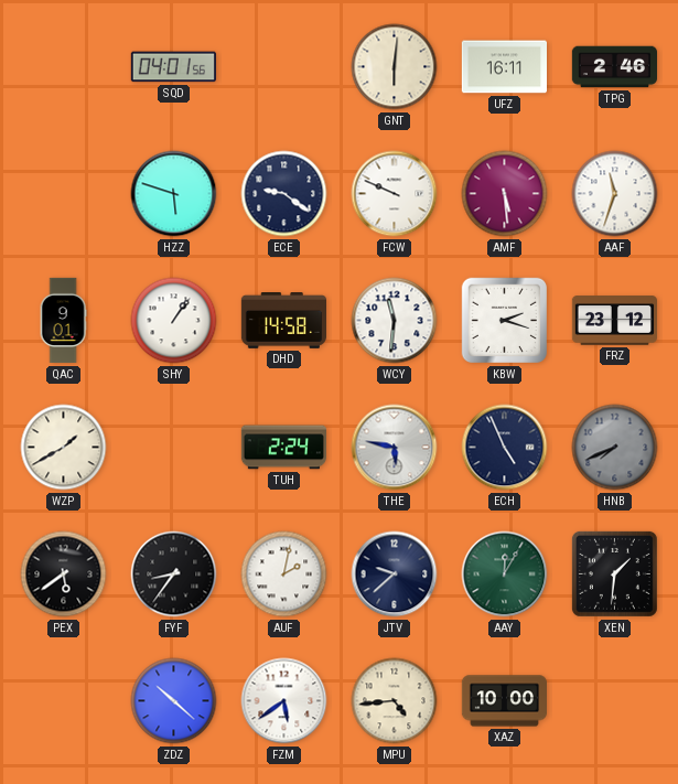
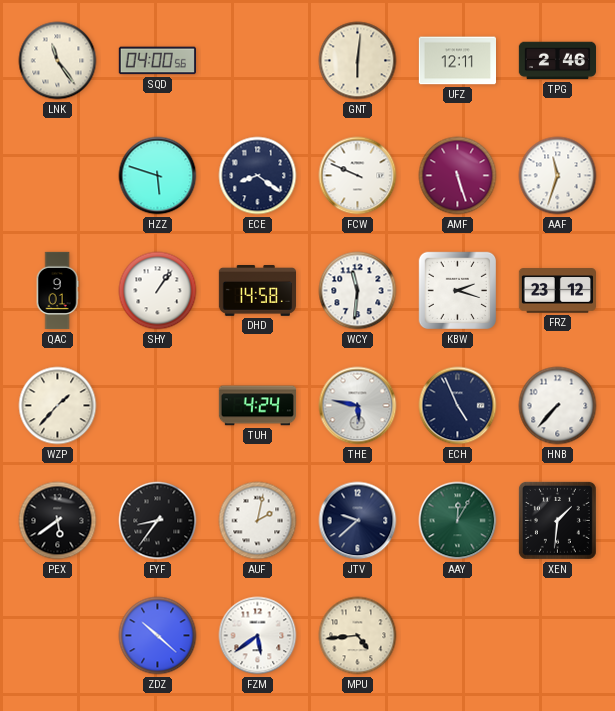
LNK: none -> 11:24
SQD: 04:01 -> 04:00
UFZ: 16:11 -> 12:11
ECE: 9:21 -> 8:21
AMF: 5:29 -> 5:27
WZP: 1:40 -> 1:37
TUH: 2:24 -> 4:24
HNB: 7:41 -> 7:37
HNB dial: grey -> white
XAZ: 10:00 -> none
